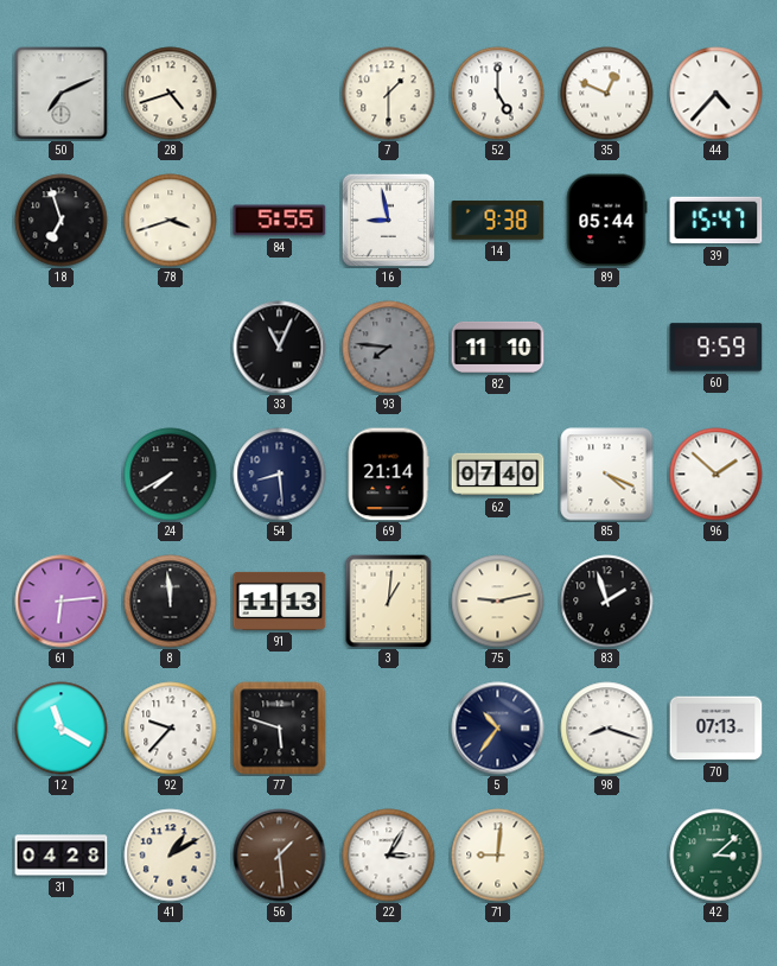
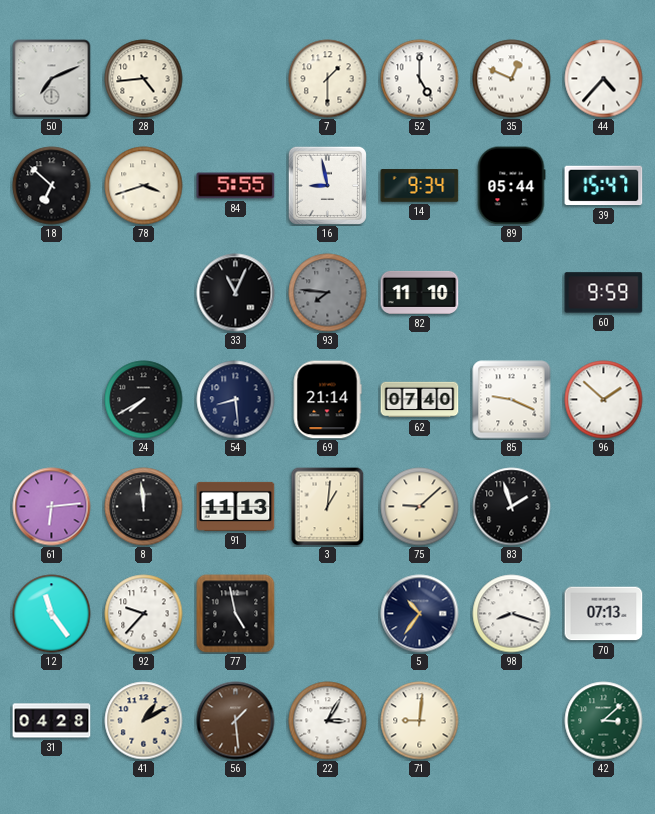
28: 4:42 -> 4:44
18: 6:57 -> 6:52
14: 9:38 -> 9:34
85: 4:19 -> 9:19
75: 9:13 -> 9:08
12: 11:20 -> 11:24
77: 5:48 -> 4:58
